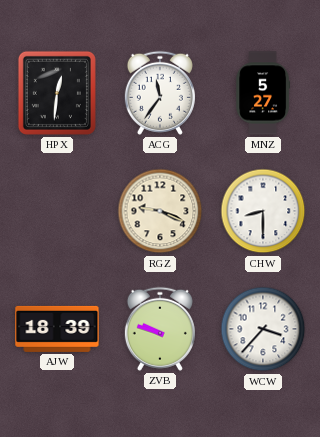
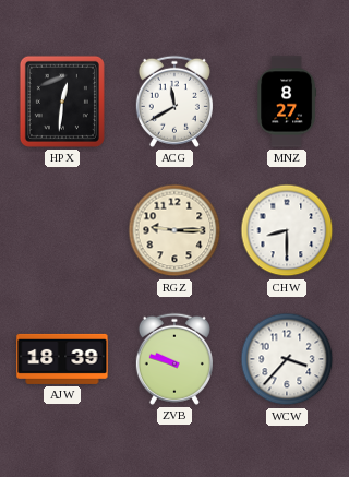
ACG: 11:36 -> 11:40
MNZ: 5:27 -> 8:27
RGZ: 9:19 -> 9:15
